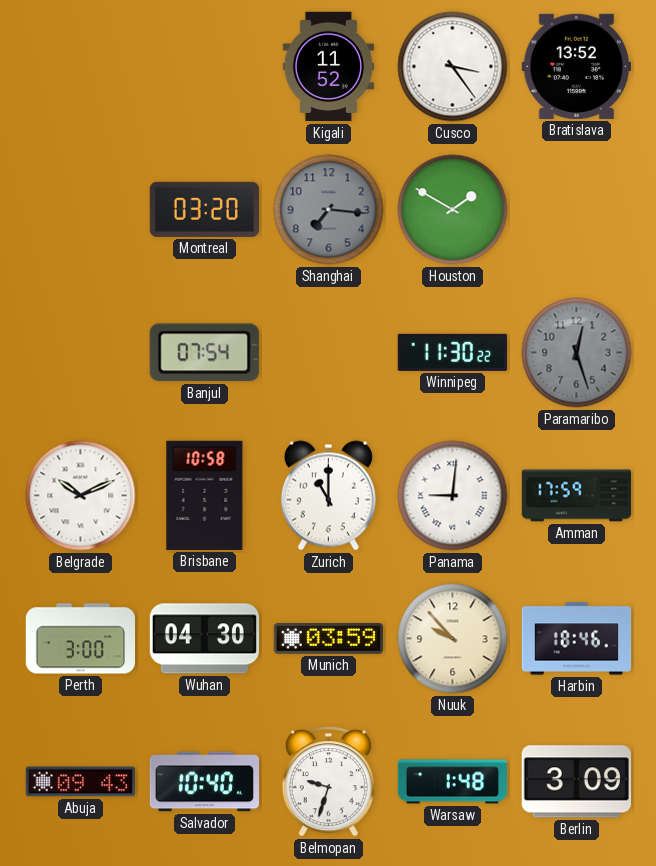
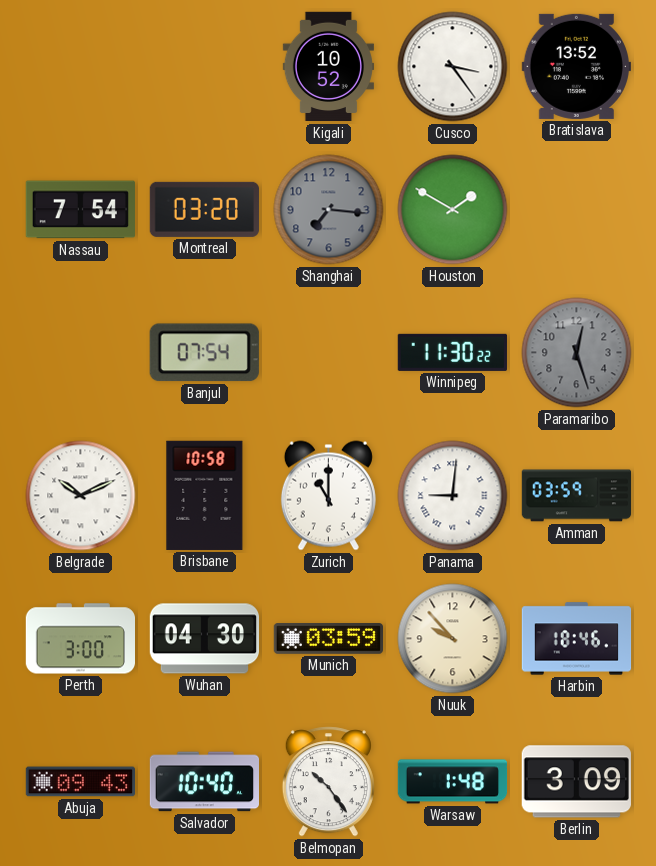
Kigali: 11:52 -> 10:52
Nassau: none -> 7:54
Amman: 17:59 -> 03:59
Belmopan: 9:33 -> 10:24
